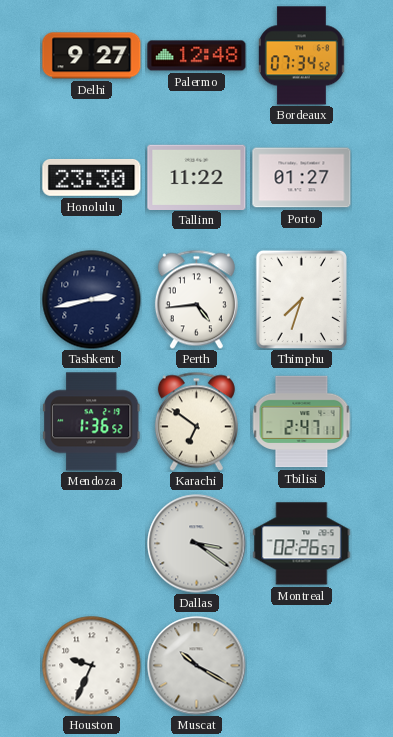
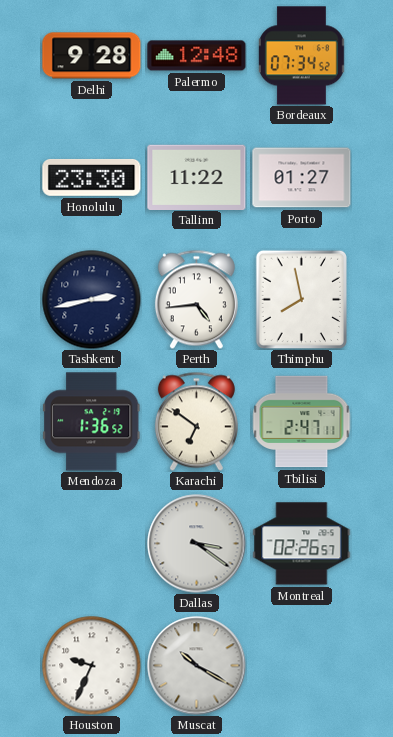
Delhi: 9:27 -> 9:28
Thimphu: 7:33 -> 7:58
